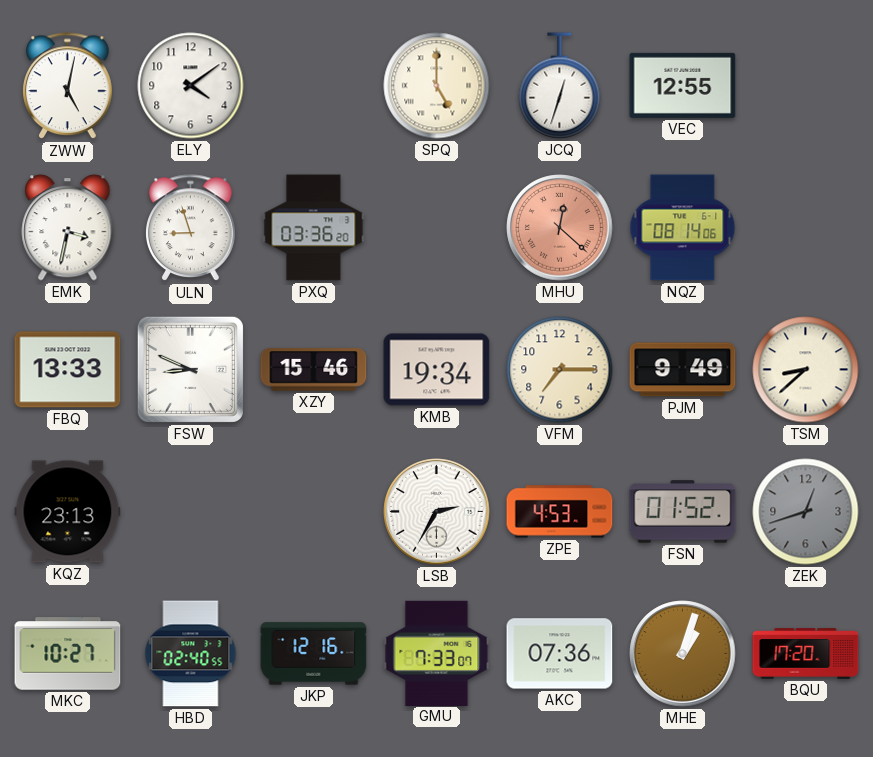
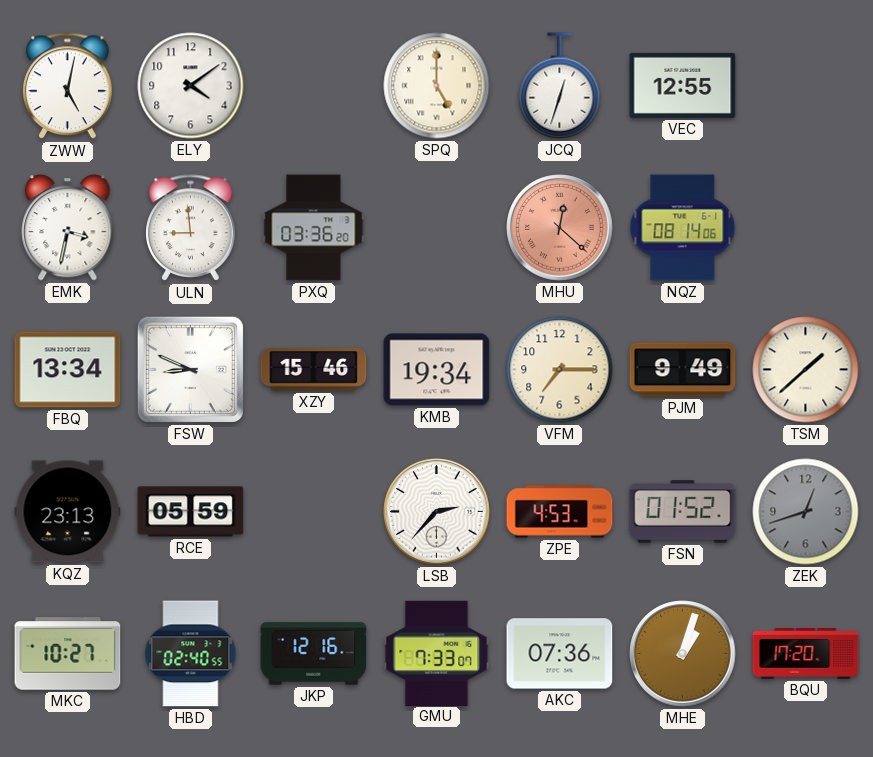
ULN: 8:57 -> 8:59
FBQ: 13:33 -> 13:34
TSM: 8:38 -> 1:38
RCE: none -> 05:59
LSB: 2:35 -> 2:37
